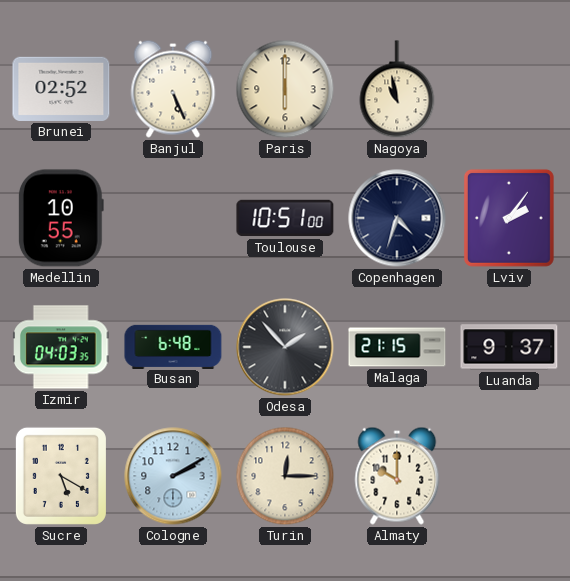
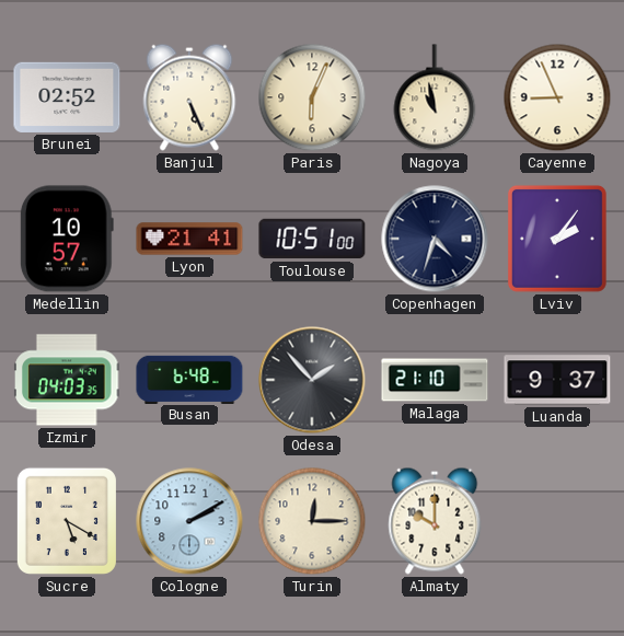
Paris: 6:00 -> 6:04
Cayenne: none -> 8:56
Medellin: 10:55 -> 10:57
Lyon: none -> 21:41
Malaga: 21:15 -> 21:10
